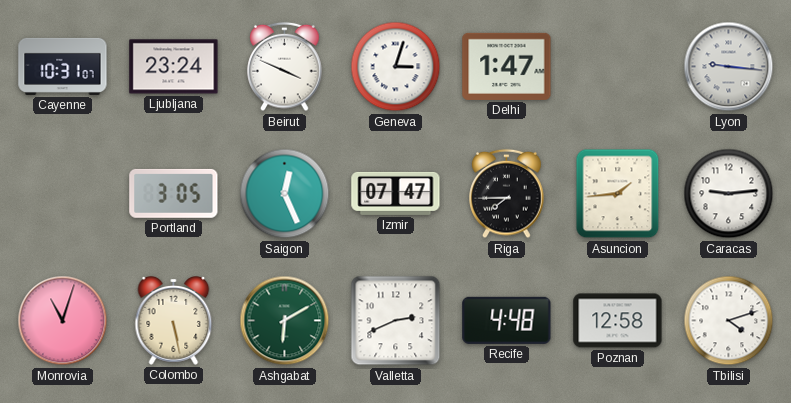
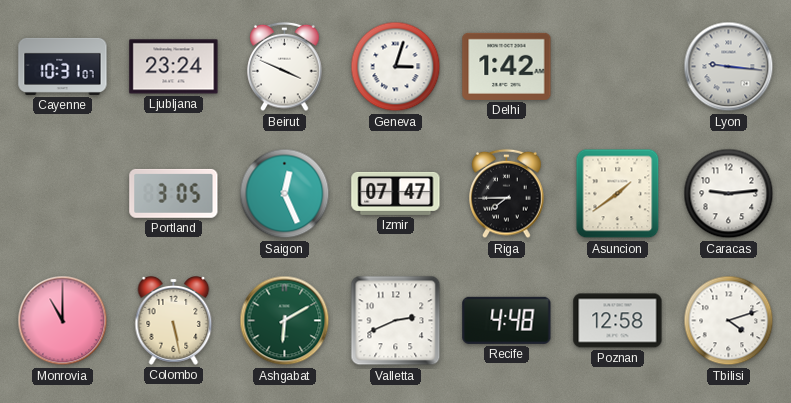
Delhi: 1:47 -> 1:42
Asuncion: 1:44 -> 1:39
Monrovia: 11:03 -> 11:00
